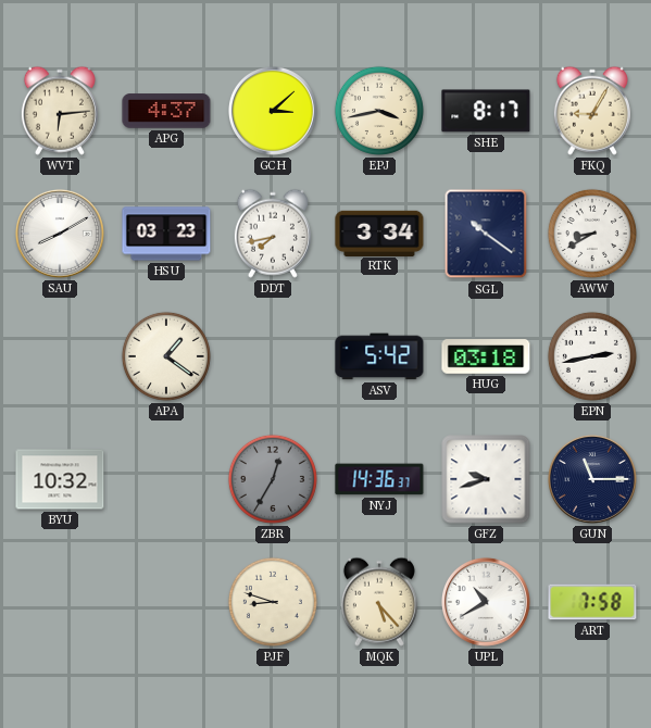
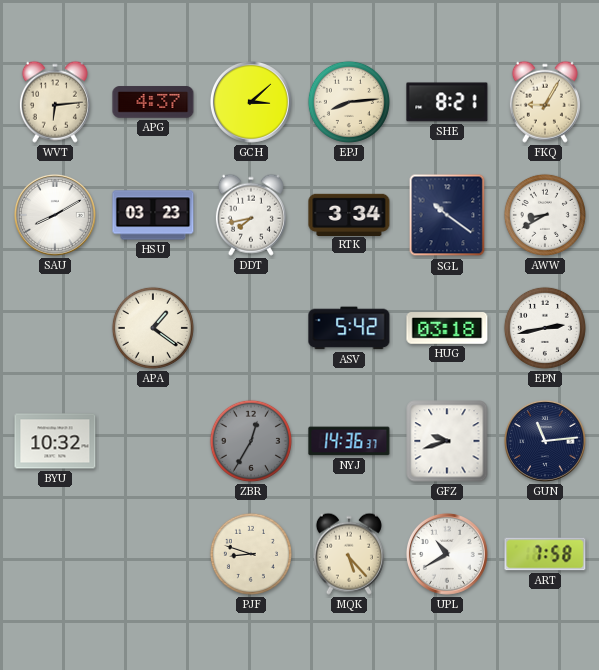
EPJ: 3:43 -> 8:14
SHE: 8:17 -> 8:21
GUN: 11:15 -> 11:14
